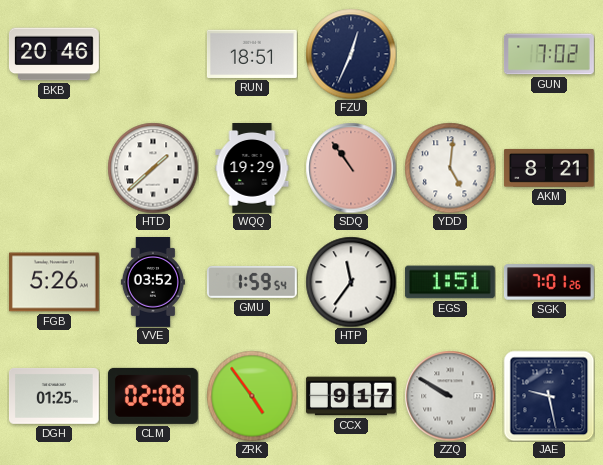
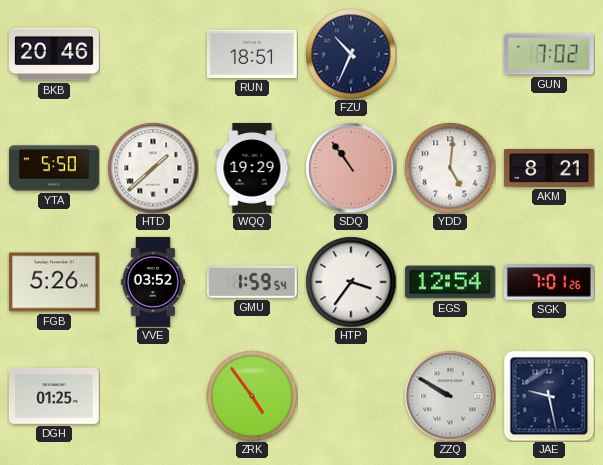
FZU: 12:34 -> 10:34
YTA: none -> 5:50
HTP: 11:36 -> 3:36
EGS: 1:51 -> 12:54
CLM: 02:08 -> none
CCX: 9:17 -> none
